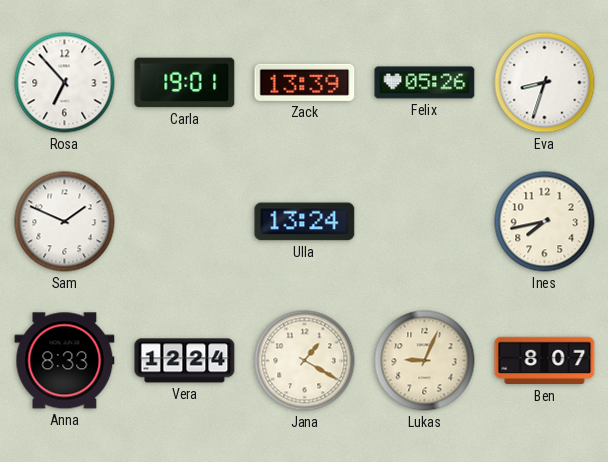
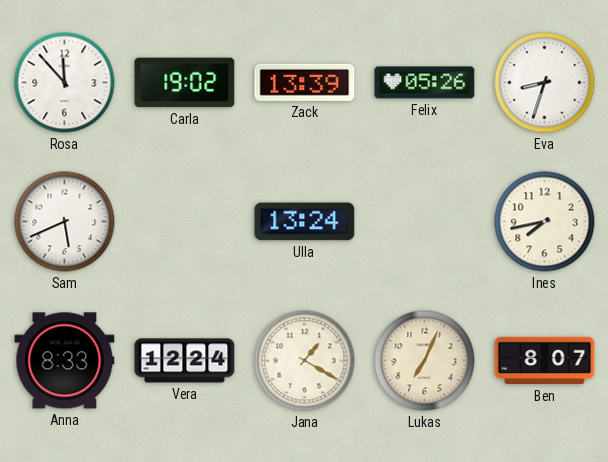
Rosa: 6:53 -> 11:53
Carla: 19:01 -> 19:02
Sam: 1:49 -> 5:41
Lukas: 9:04 -> 7:04
